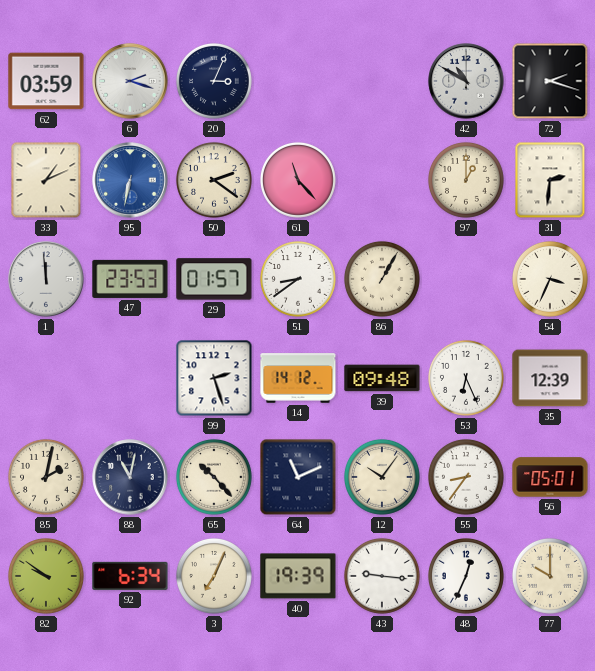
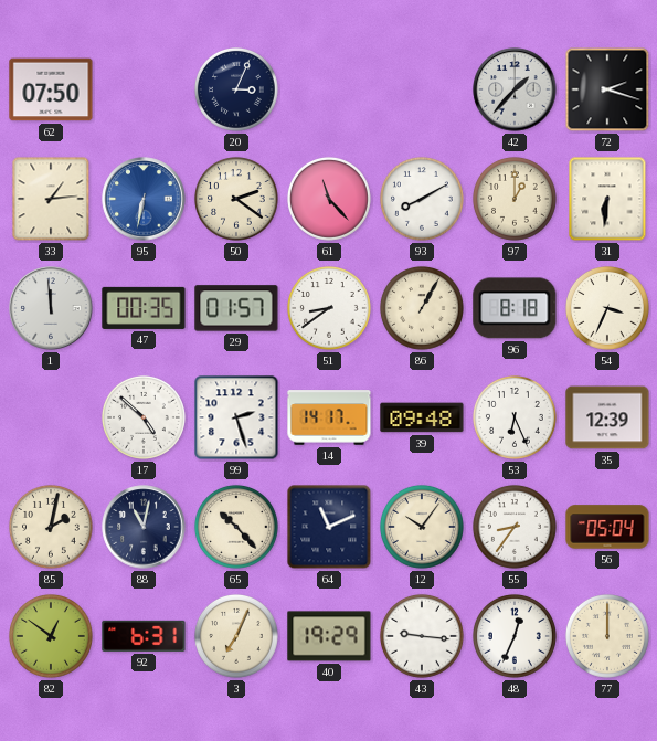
62: 03:59 -> 07:50
6: 2:18 -> none
42: 10:50 -> 1:37
33: 1:11 -> 1:14
93: none -> 8:10
31: 2:31 -> 6:31
47: 23:53 -> 00:35
96: none -> 8:18
17: none -> 4:52
14: 14:12 -> 14:17
56: 05:01 -> 05:04
82: 9:51 -> 12:51
92: 6:34 -> 6:31
40: 19:39 -> 19:29
77: 10:00 -> 12:00
